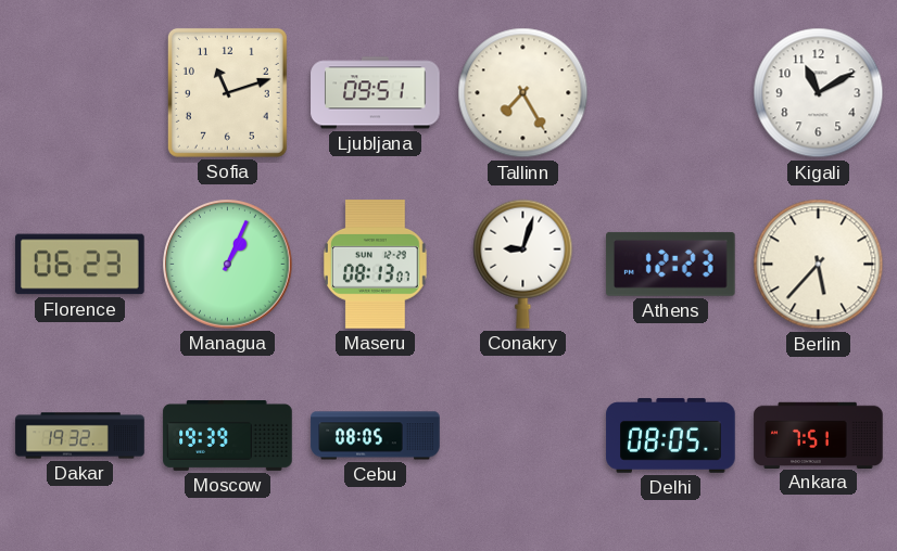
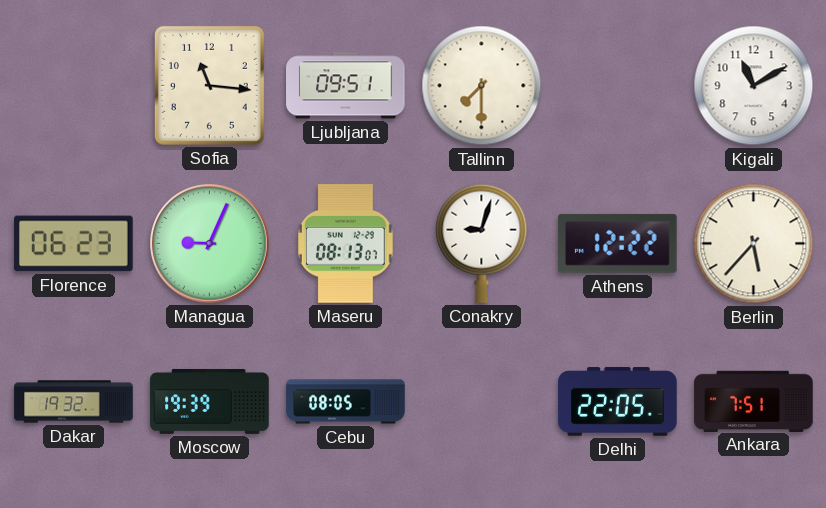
Sofia: 11:12 -> 11:16
Tallinn: 7:25 -> 7:30
Managua: 1:04 -> 9:04
Athens: 12:23 -> 12:22
Delhi: 08:05 -> 22:05
